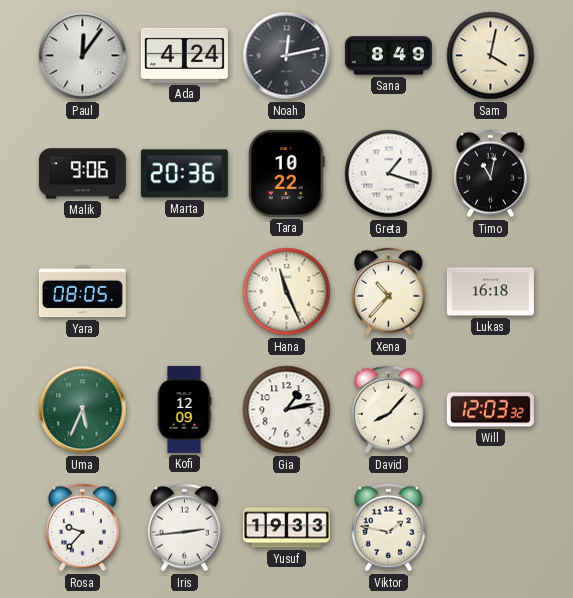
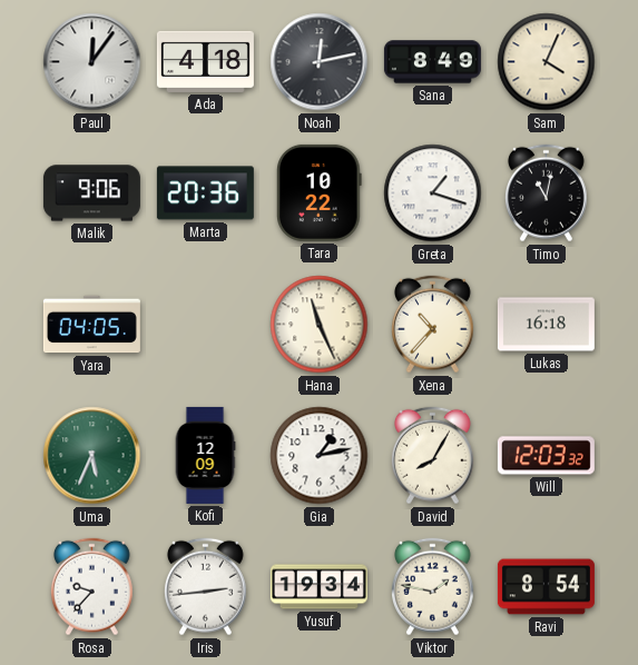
Ada: 4:24 -> 4:18
Sam: 4:02 -> 4:04
Yara: 08:05 -> 04:05
David: 8:07 -> 8:05
Yusuf: 19:33 -> 19:34
Ravi: none -> 8:54
